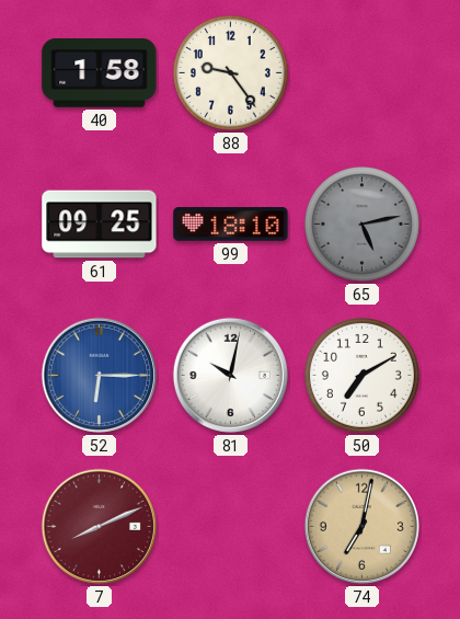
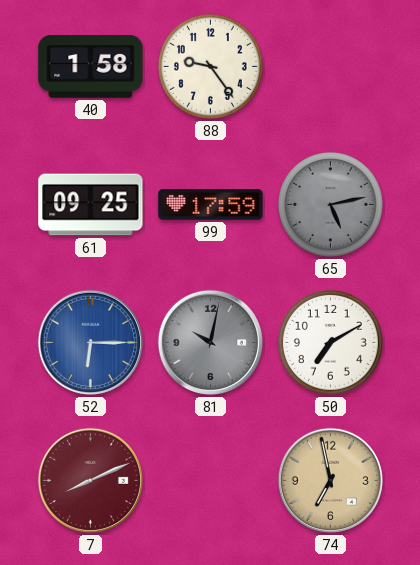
99: 18:10 -> 17:59
81 dial: white -> grey
74: 7:02 -> 6:58
